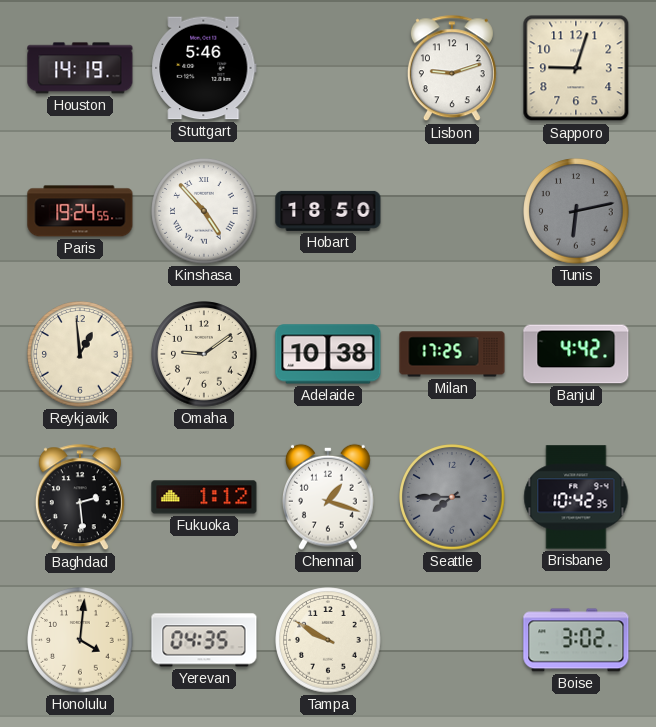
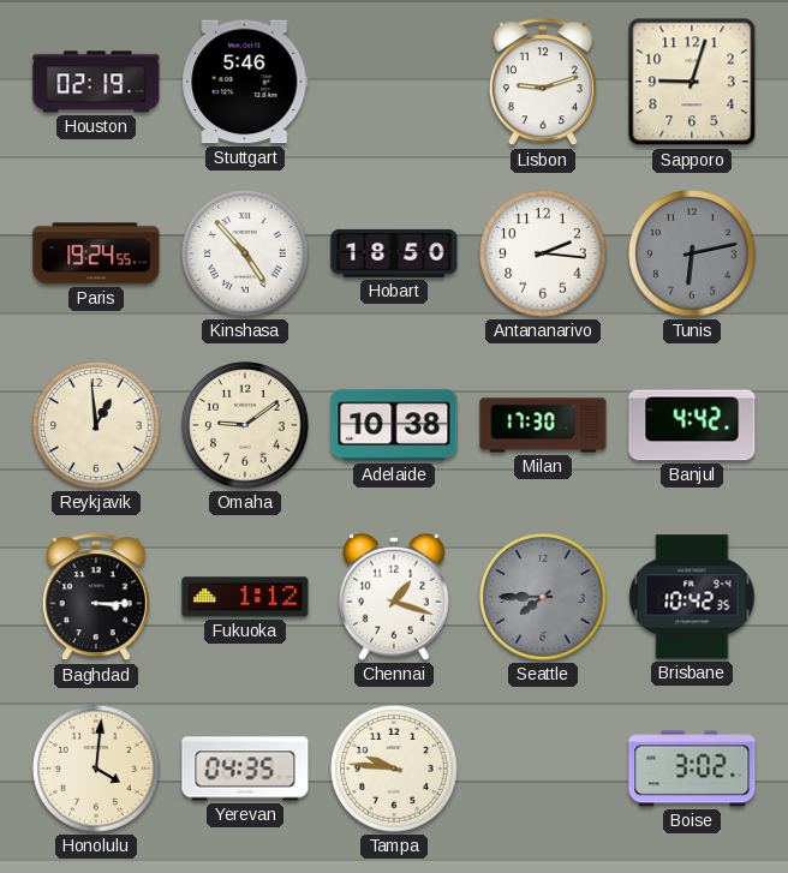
Houston: 14:19 -> 02:19
Antananarivo: none -> 2:16
Milan: 17:25 -> 17:30
Baghdad: 2:29 -> 3:15
Tampa: 9:50 -> 9:46
